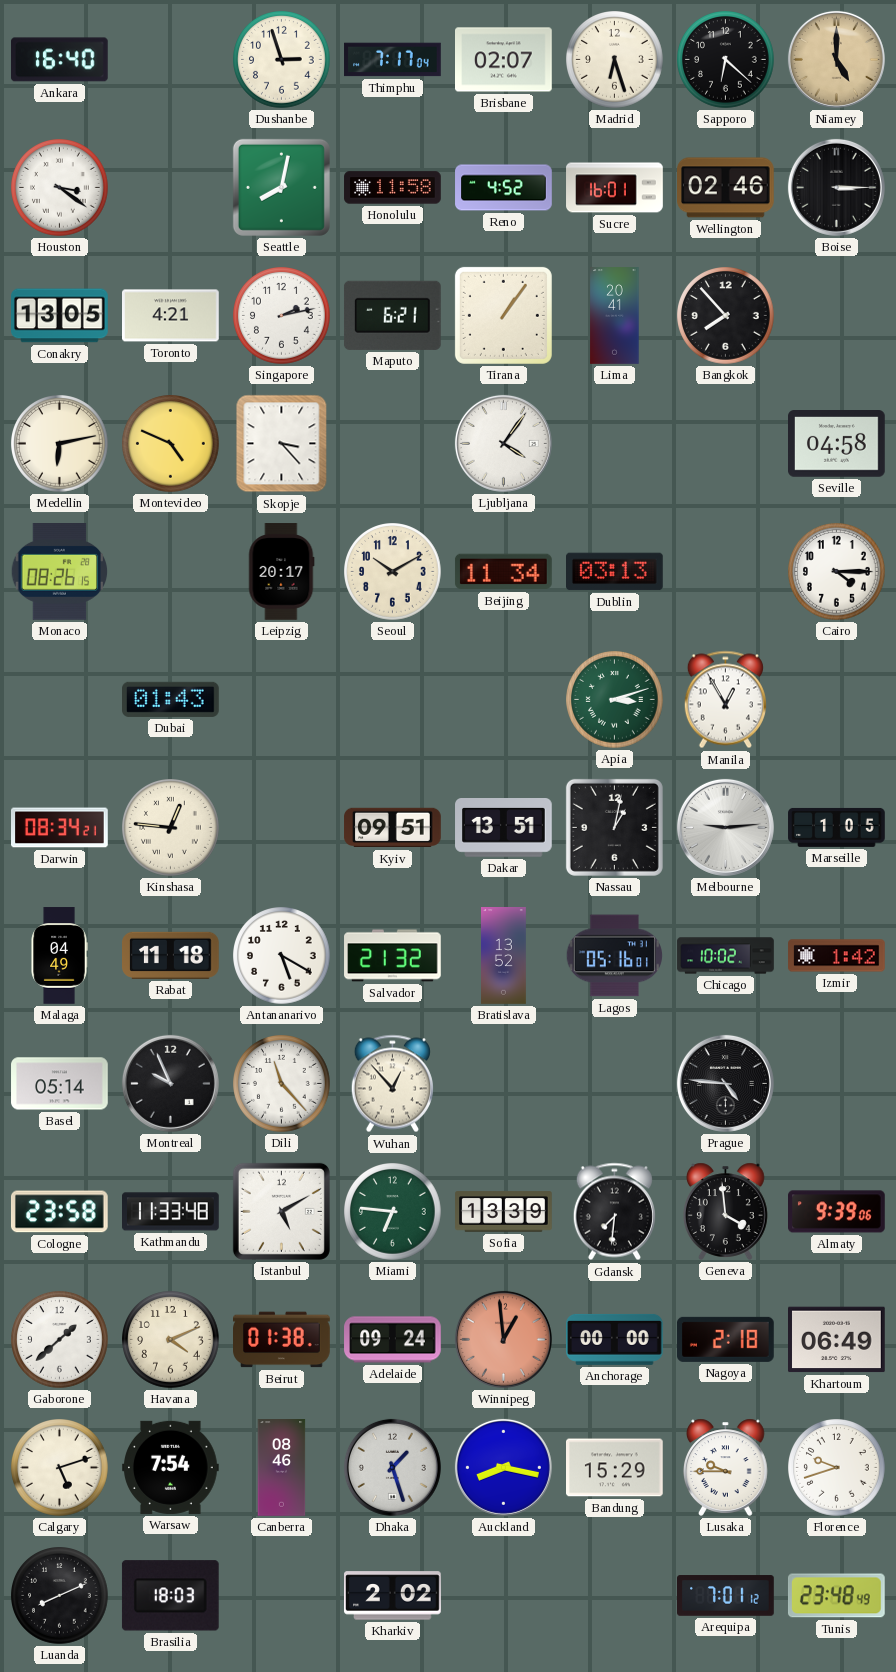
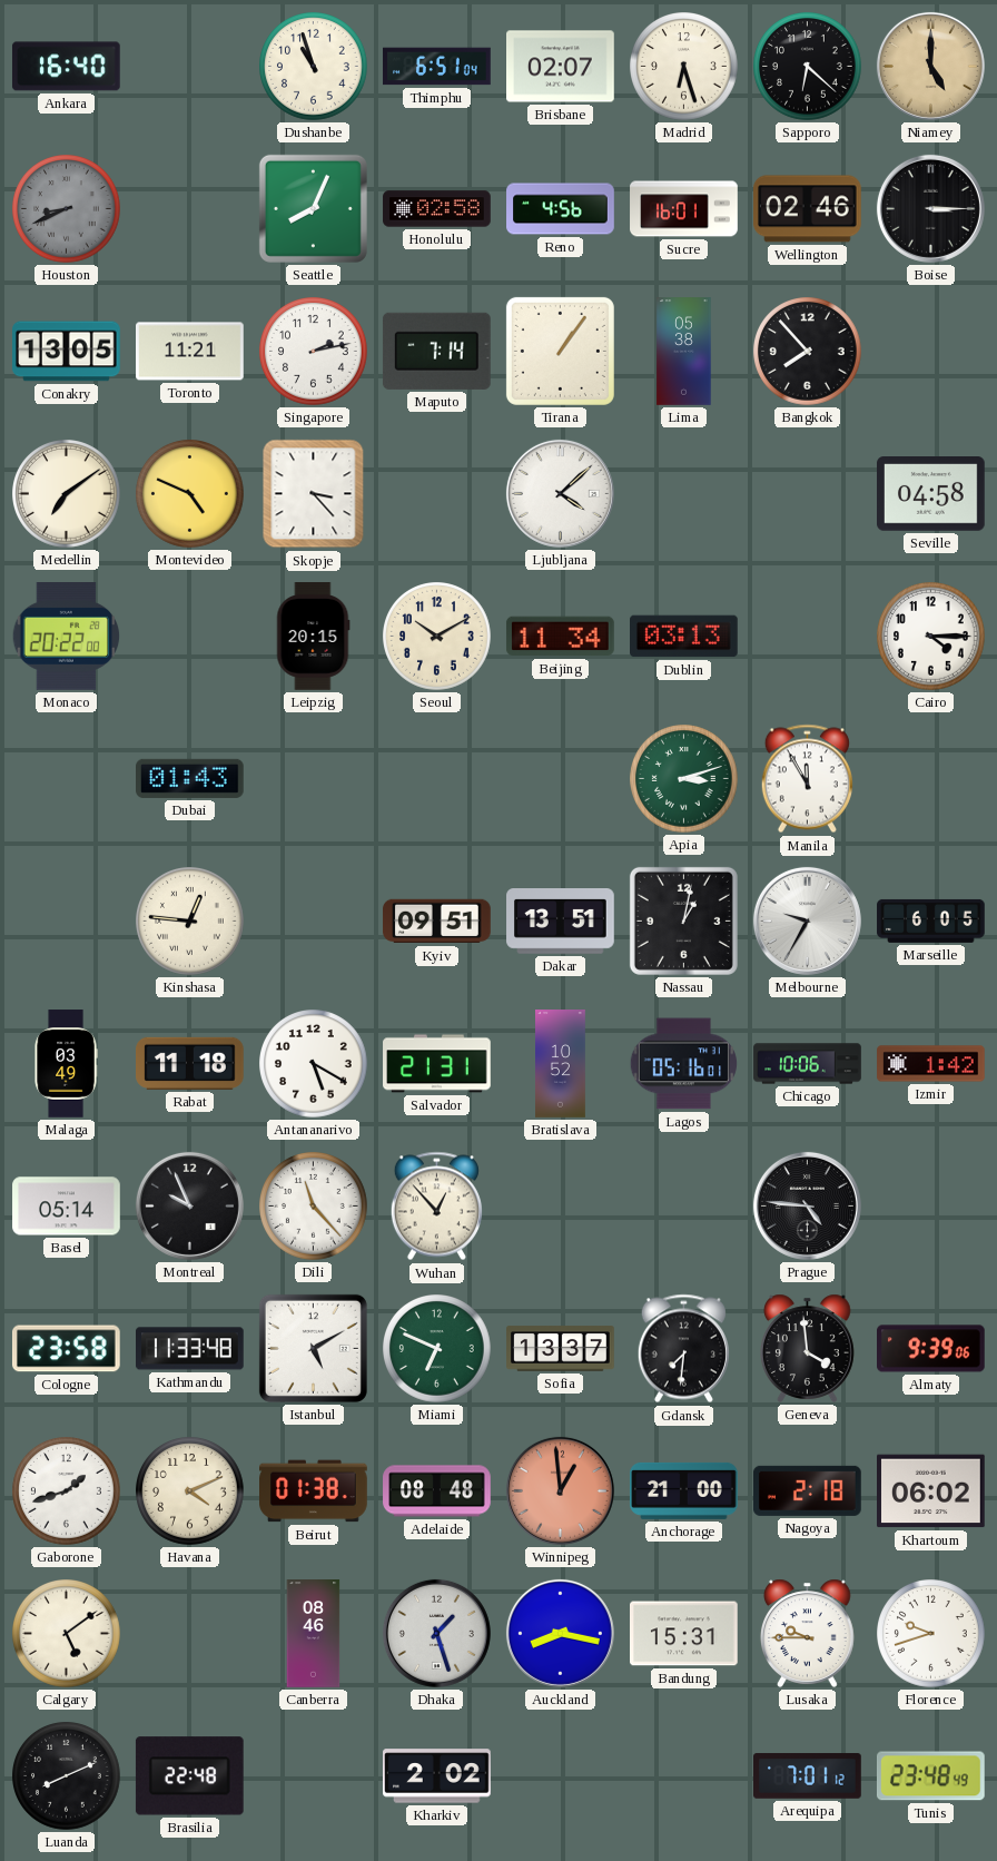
Dushanbe: 2:57 -> 10:57
Thimphu: 7:17 -> 6:51
Houston: 3:21 -> 8:41
Houston dial: white -> grey
Seattle: 8:02 -> 8:04
Honolulu: 11:58 -> 02:58
Reno: 4:52 -> 4:56
Toronto: 4:21 -> 11:21
Maputo: 6:21 -> 7:14
Lima: 20:41 -> 05:38
Medellin: 6:13 -> 7:09
Ljubljana: 4:06 -> 4:08
Monaco: 08:26 -> 20:22
Leipzig: 20:17 -> 20:15
Manila: 12:55 -> 11:55
Darwin: 08:34 -> none
Melbourne: 9:14 -> 9:35
Marseille: 1:05 -> 6:05
Malaga: 04:49 -> 03:49
Salvador: 21:32 -> 21:31
Bratislava: 13:52 -> 10:52
Chicago: 10:02 -> 10:06
Miami: 6:46 -> 6:49
Sofia: 13:39 -> 13:37
Gaborone: 1:38 -> 1:42
Adelaide: 09:24 -> 08:48
Anchorage: 00:00 -> 21:00
Khartoum: 06:49 -> 06:02
Calgary: 5:12 -> 5:09
Warsaw: 7:54 -> none
Bandung: 15:29 -> 15:31
Brasilia: 18:03 -> 22:48
